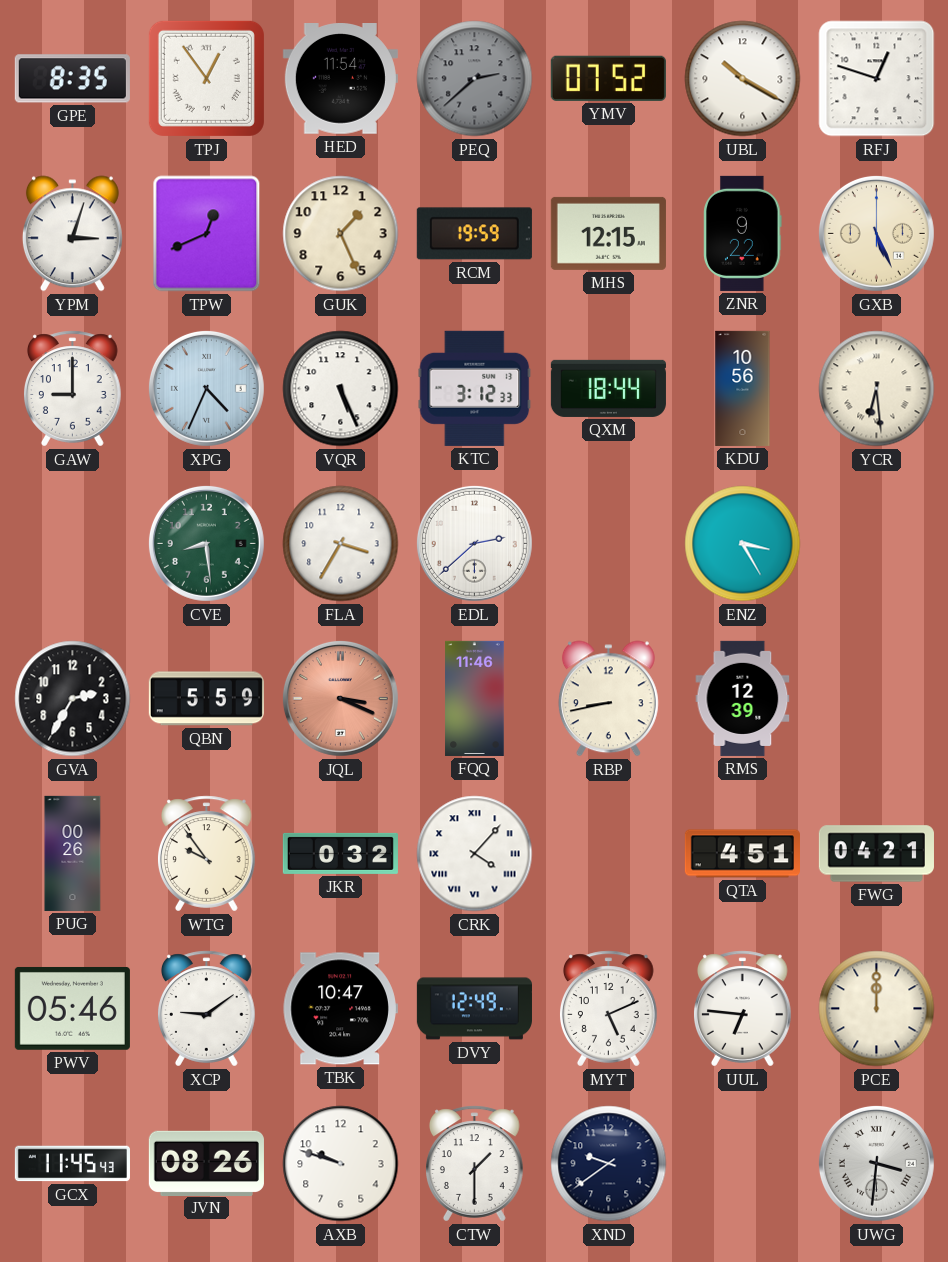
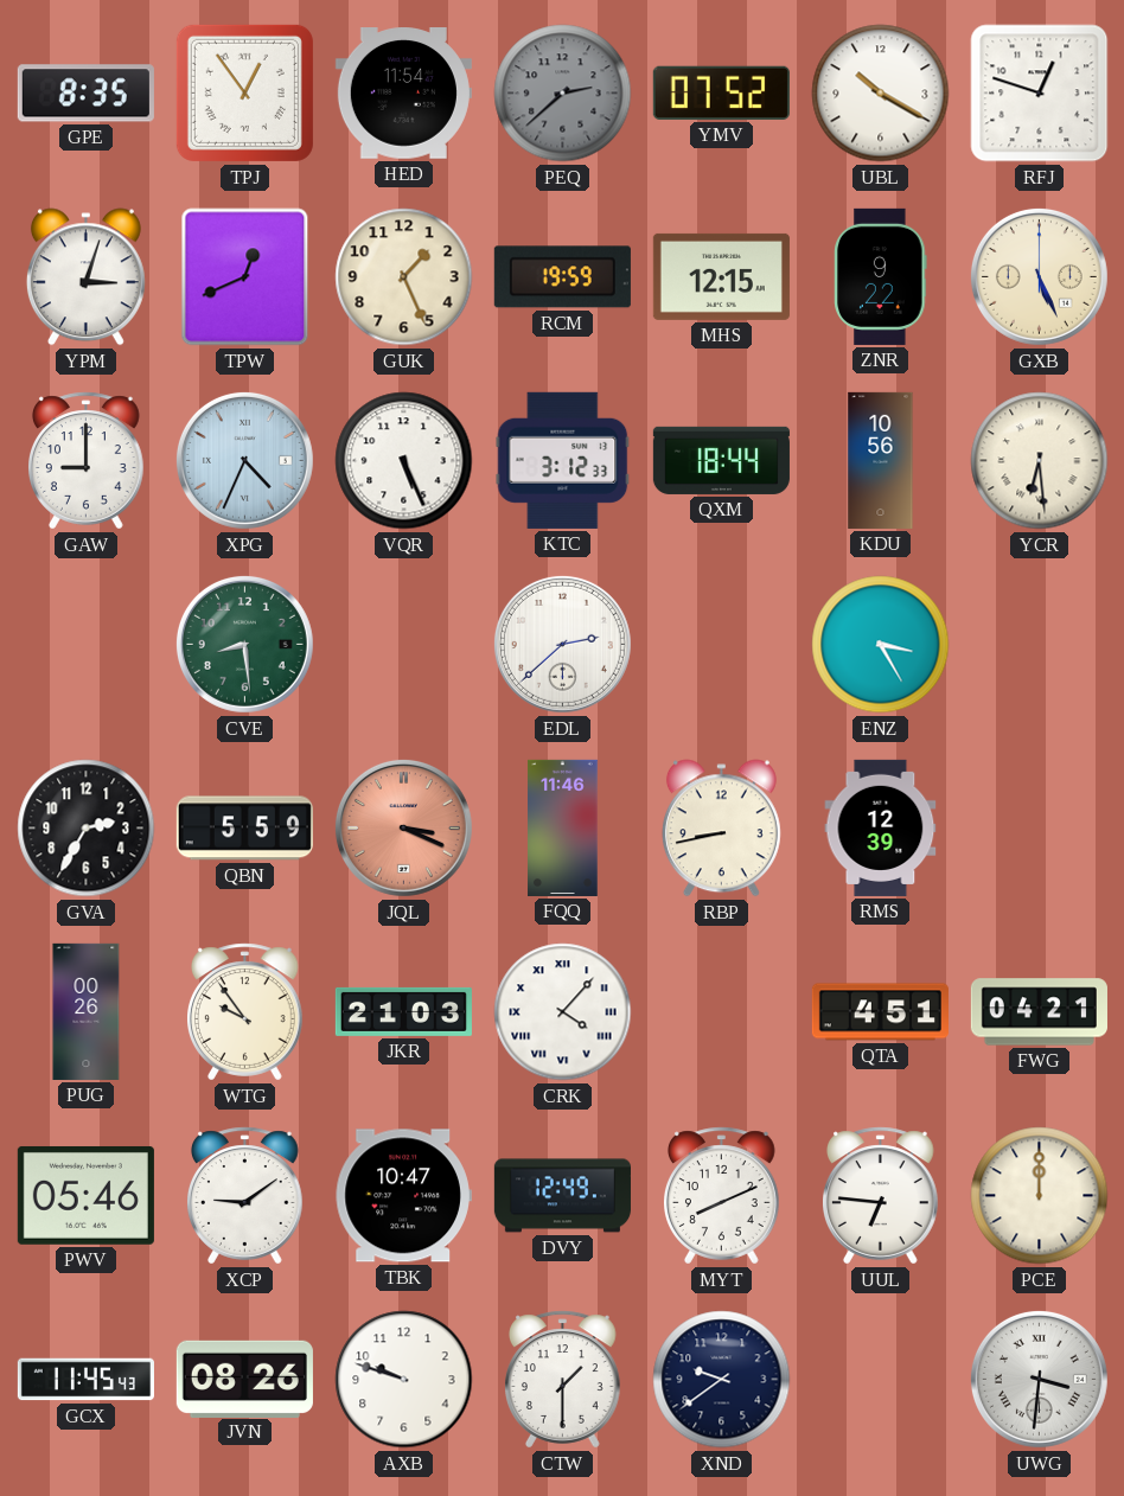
FLA: 3:35 -> none
JKR: 0:32 -> 21:03
MYT: 5:11 -> 8:11
